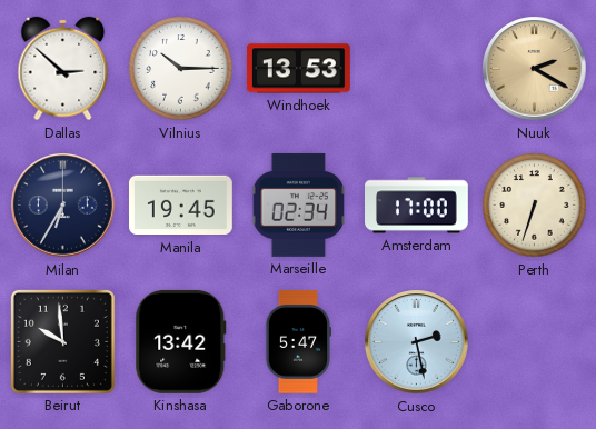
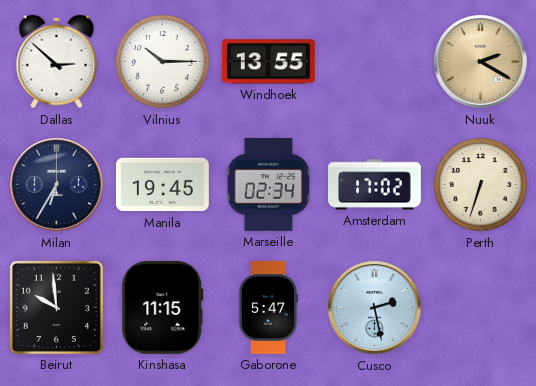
Windhoek: 13:53 -> 13:55
Amsterdam: 17:00 -> 17:02
Kinshasa: 13:42 -> 11:15
